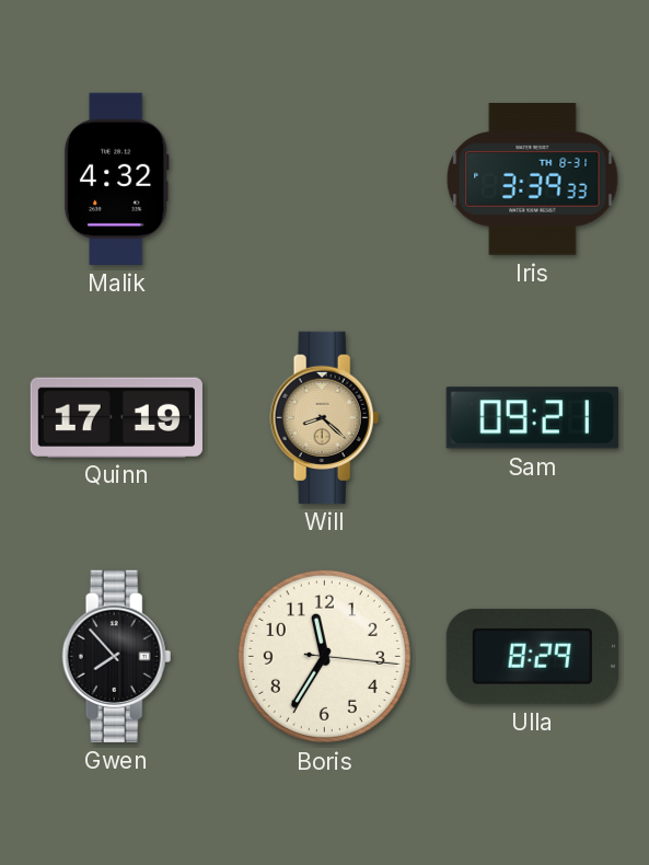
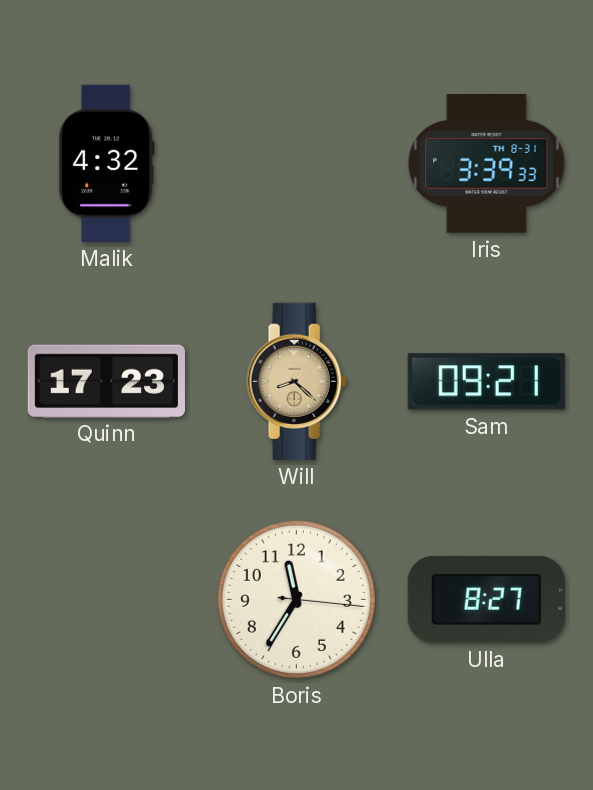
Quinn: 17:19 -> 17:23
Gwen: 7:53 -> none
Ulla: 8:29 -> 8:27
